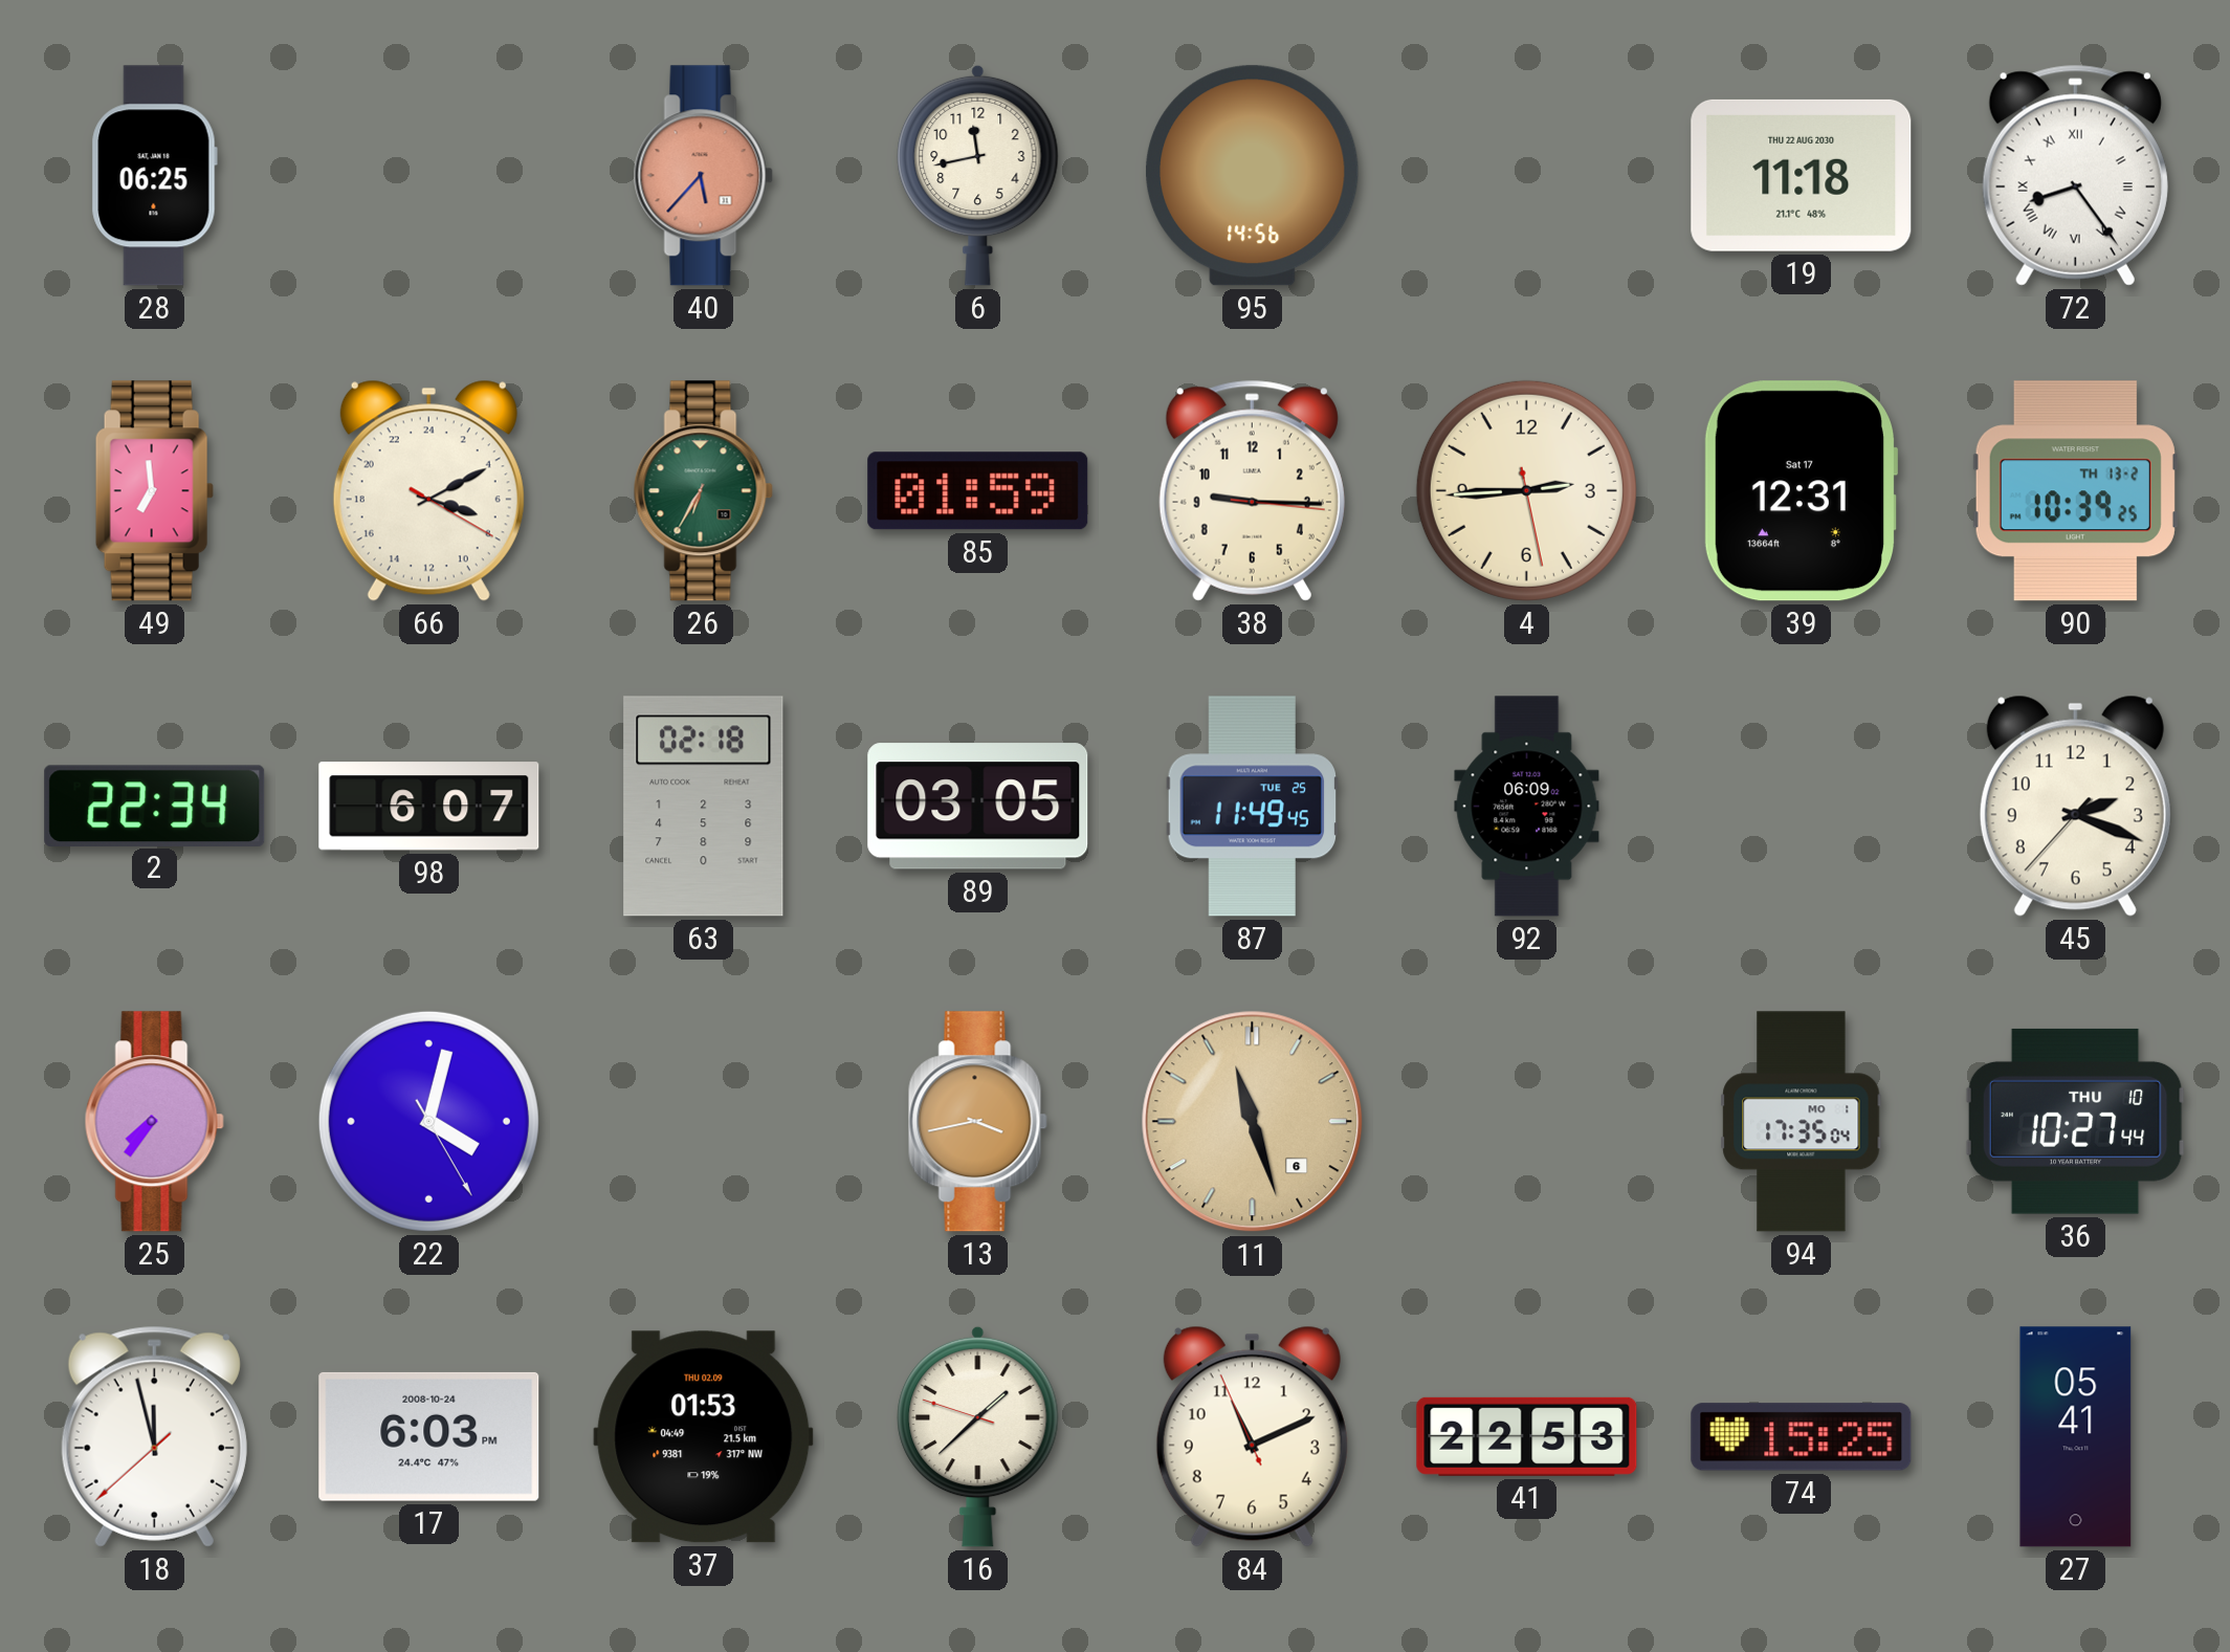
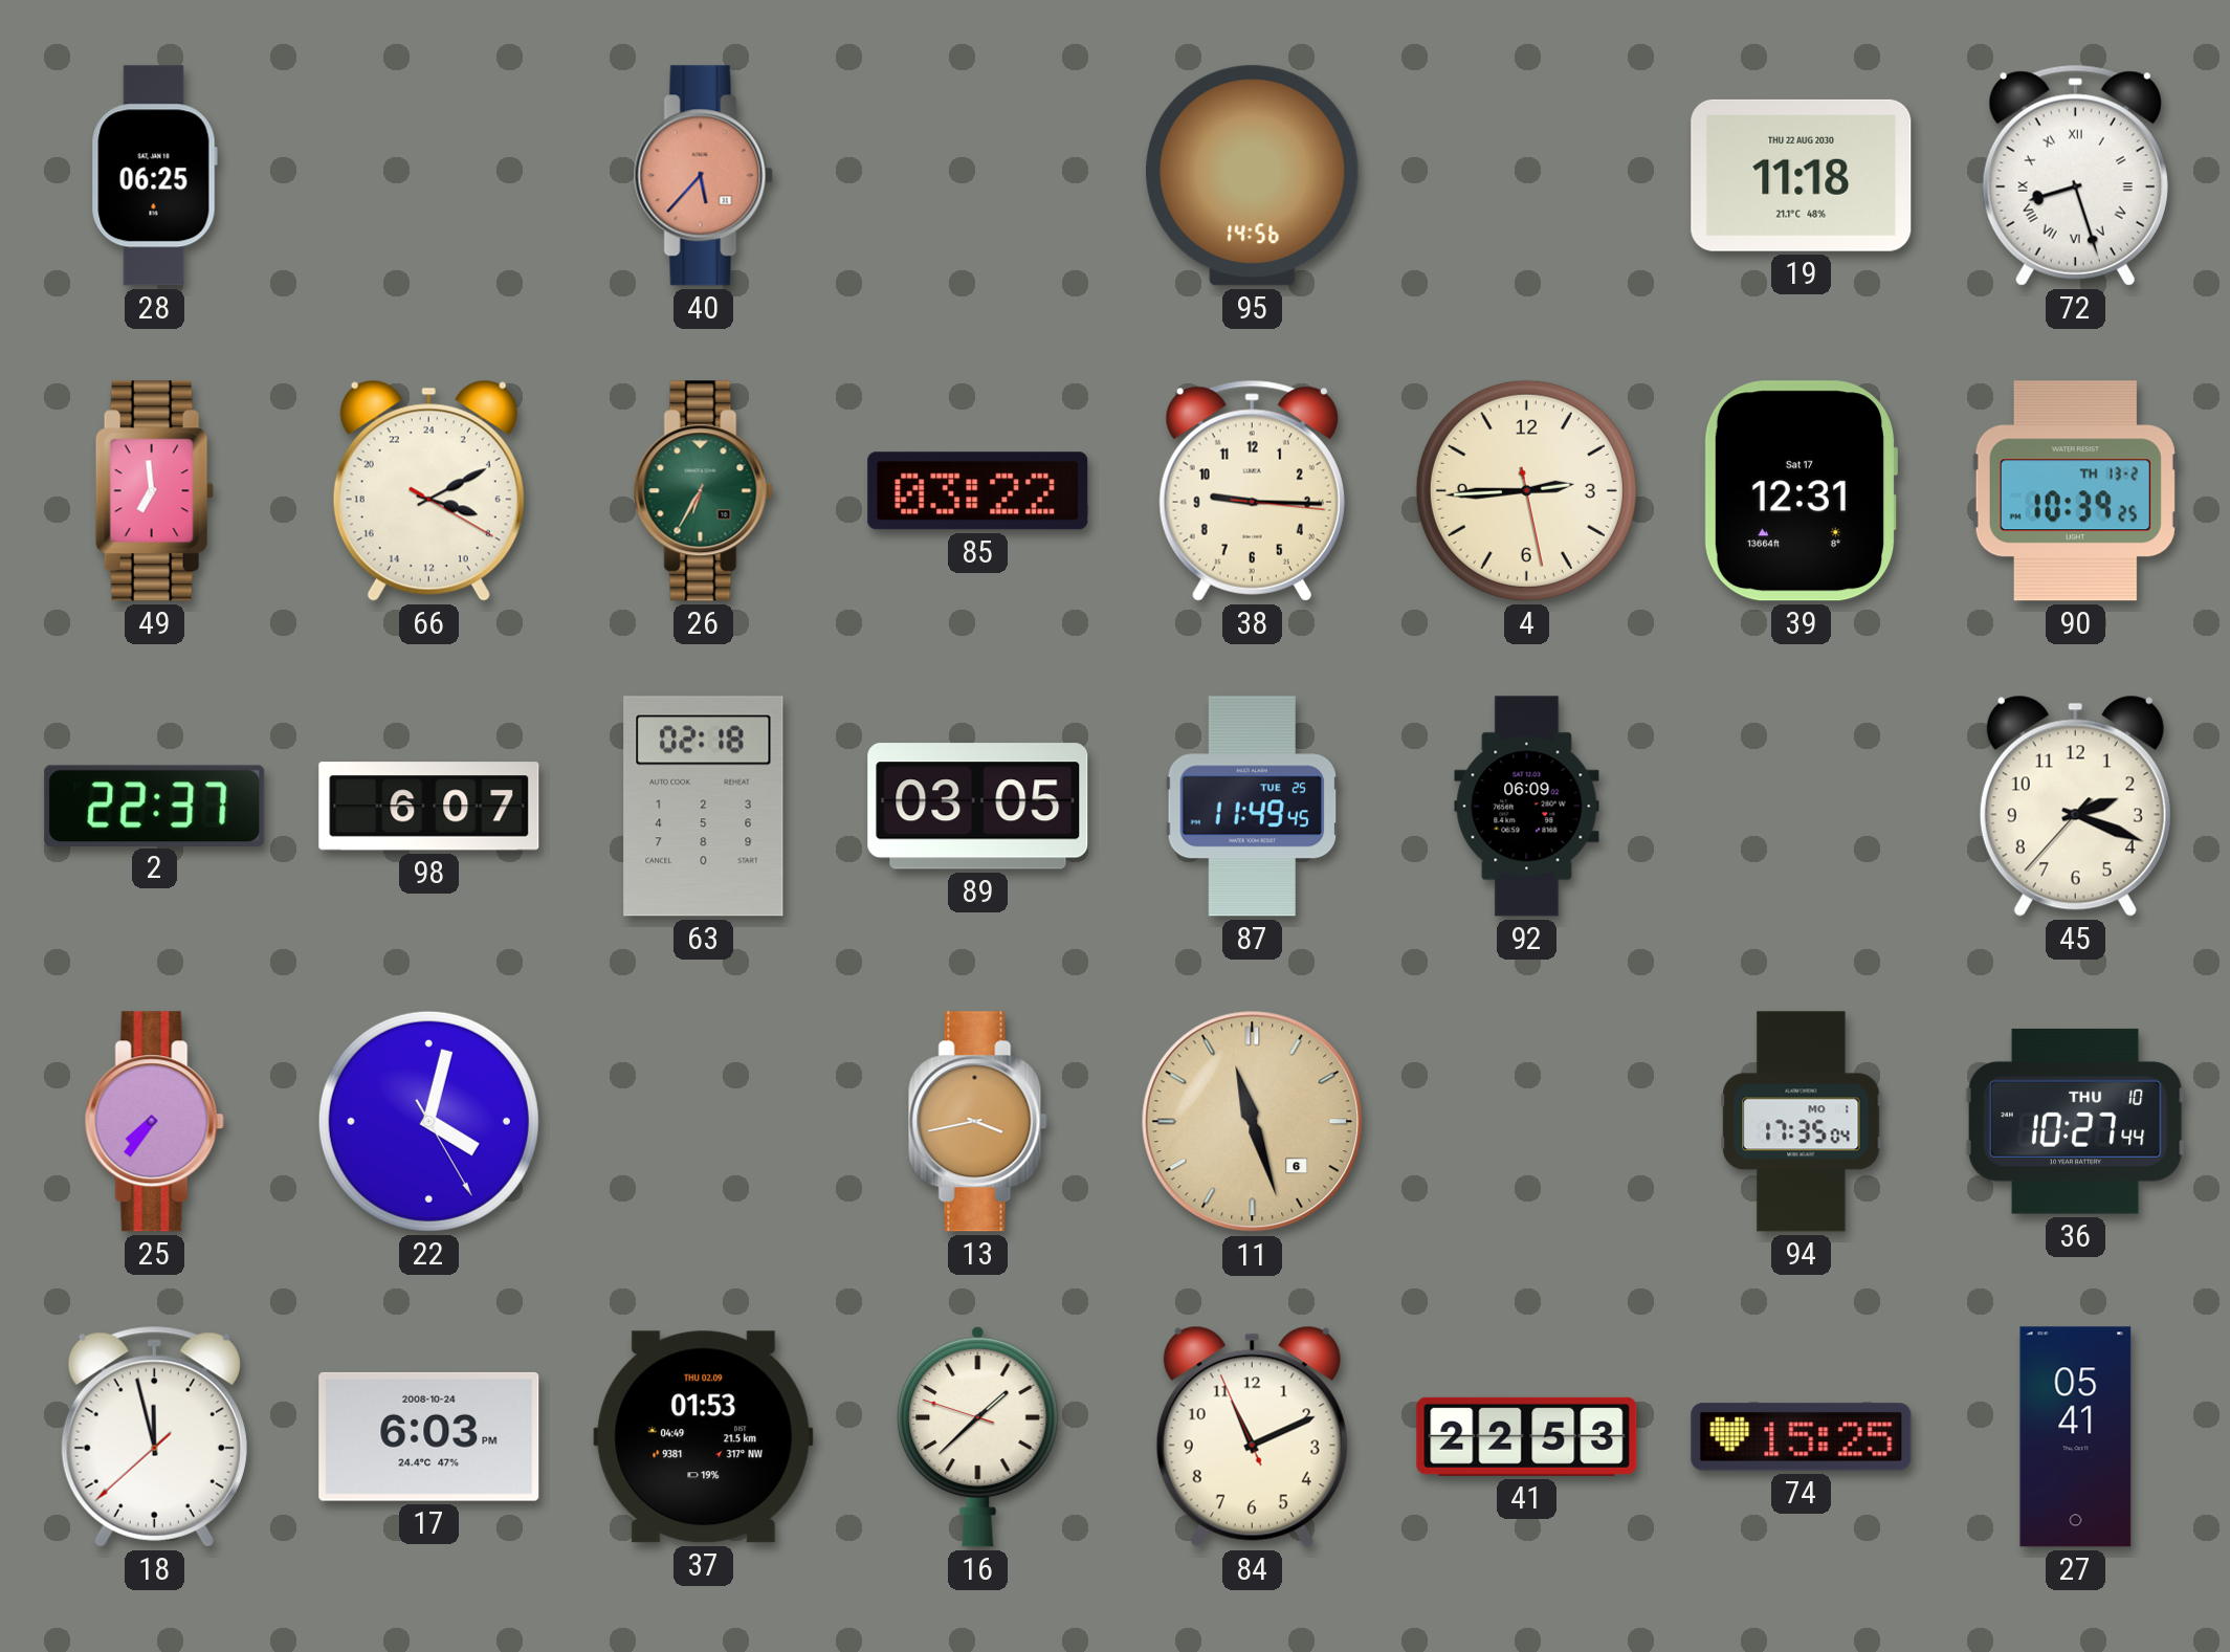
6: 11:43 -> none
72: 8:24 -> 8:27
85: 01:59 -> 03:22
2: 22:34 -> 22:37
